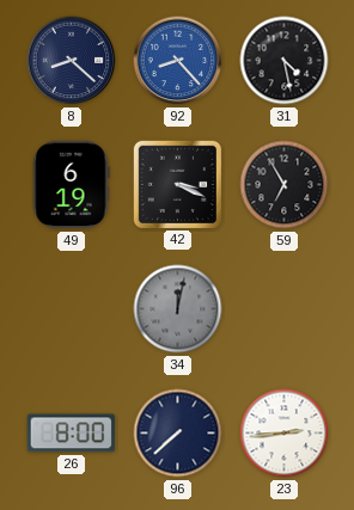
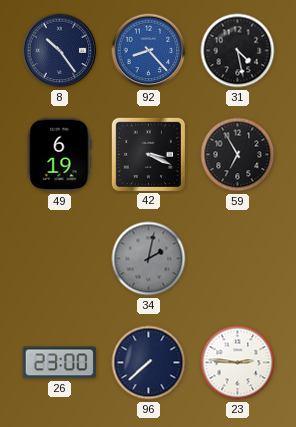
8: 8:22 -> 10:24
34: 12:02 -> 2:02
26: 8:00 -> 23:00
23: 2:44 -> 2:46
